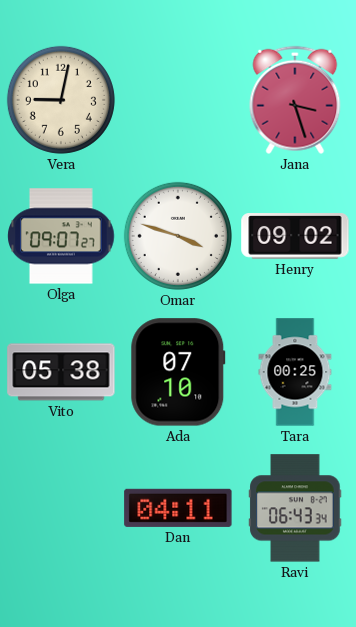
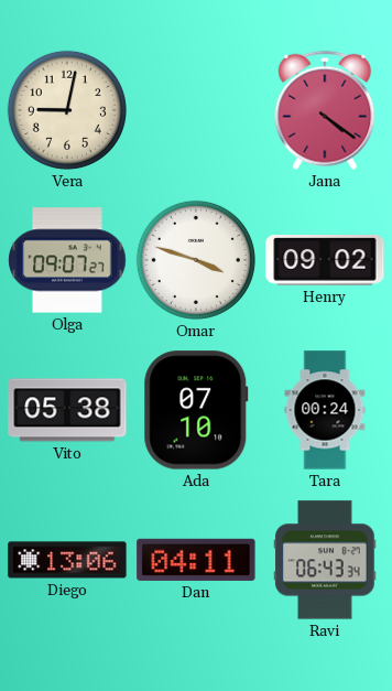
Jana: 3:27 -> 4:21
Tara: 00:25 -> 00:24
Diego: none -> 13:06
